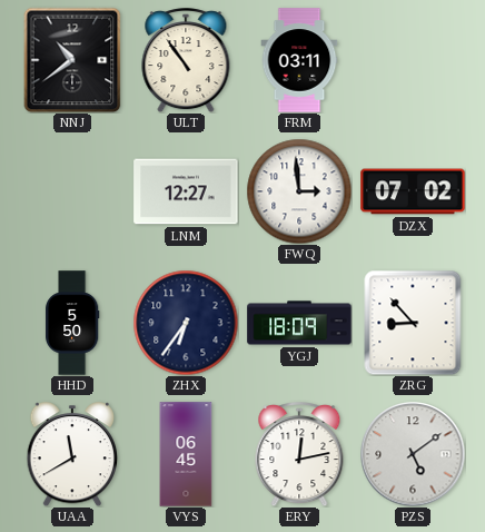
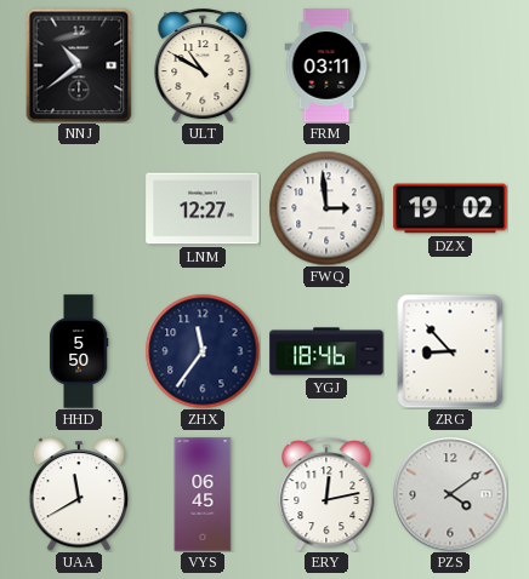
ULT: 10:54 -> 10:50
DZX: 07:02 -> 19:02
ZHX: 6:36 -> 11:36
YGJ: 18:09 -> 18:46
PZS: 5:09 -> 4:09
